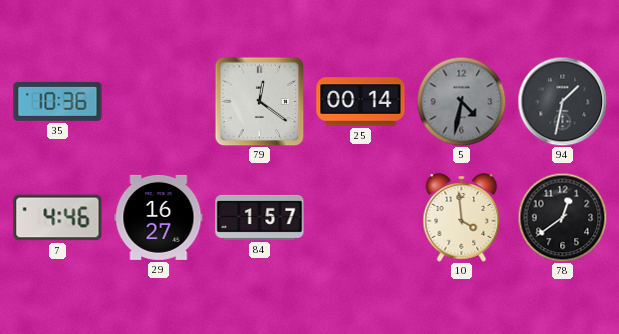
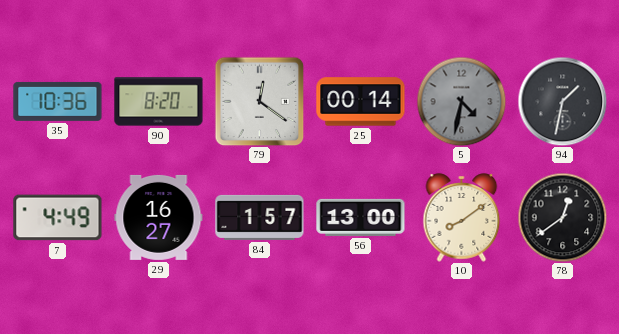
90: none -> 8:20
7: 4:46 -> 4:49
56: none -> 13:00
10: 3:59 -> 8:09
